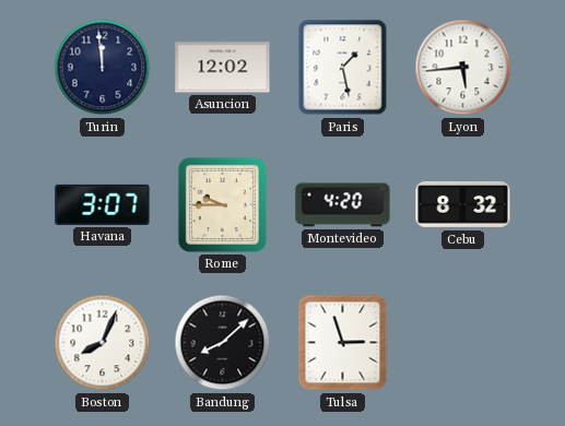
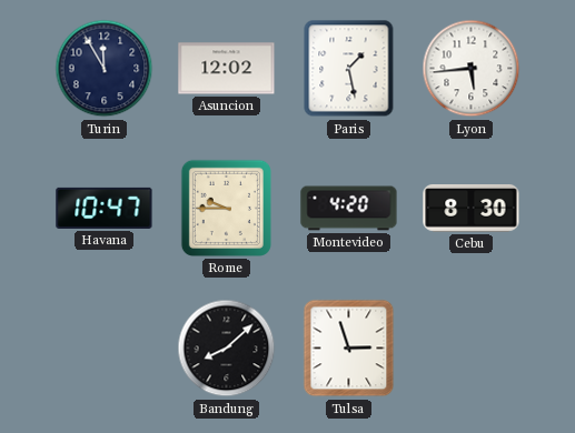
Turin: 11:59 -> 11:55
Havana: 3:07 -> 10:47
Cebu: 8:32 -> 8:30
Boston: 8:04 -> none
